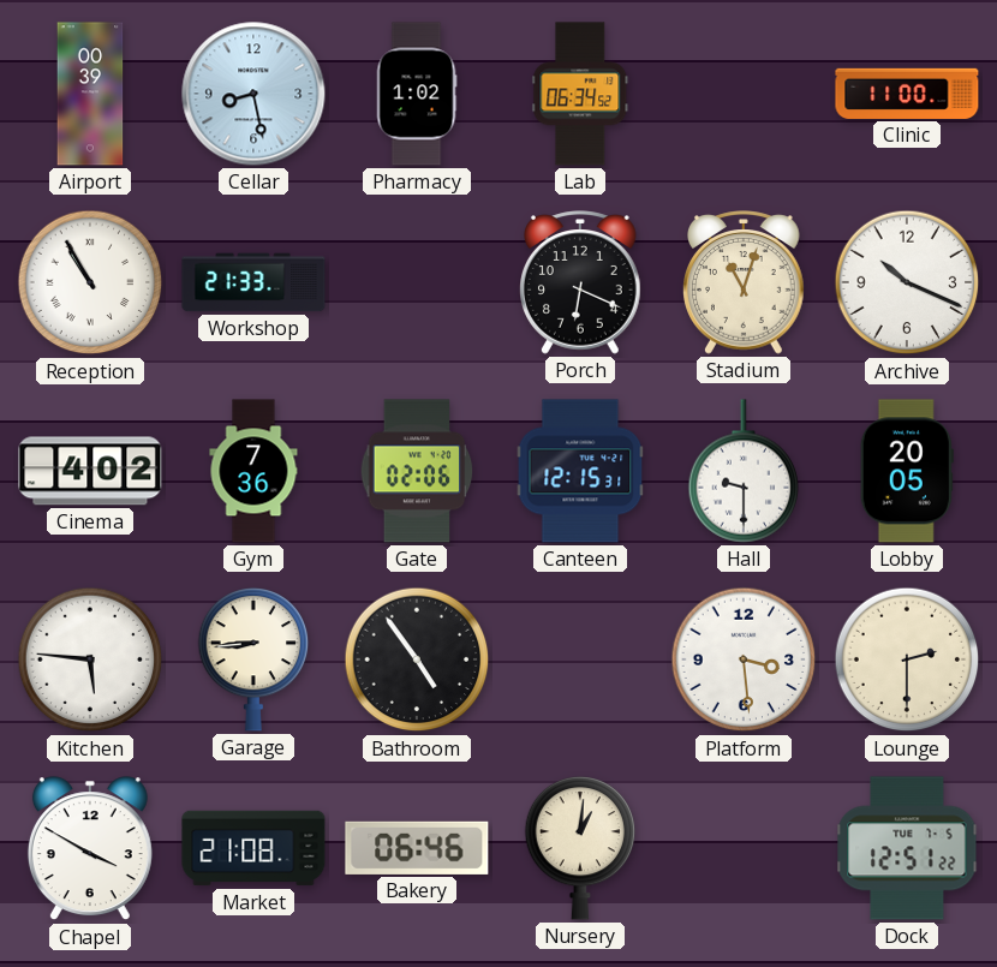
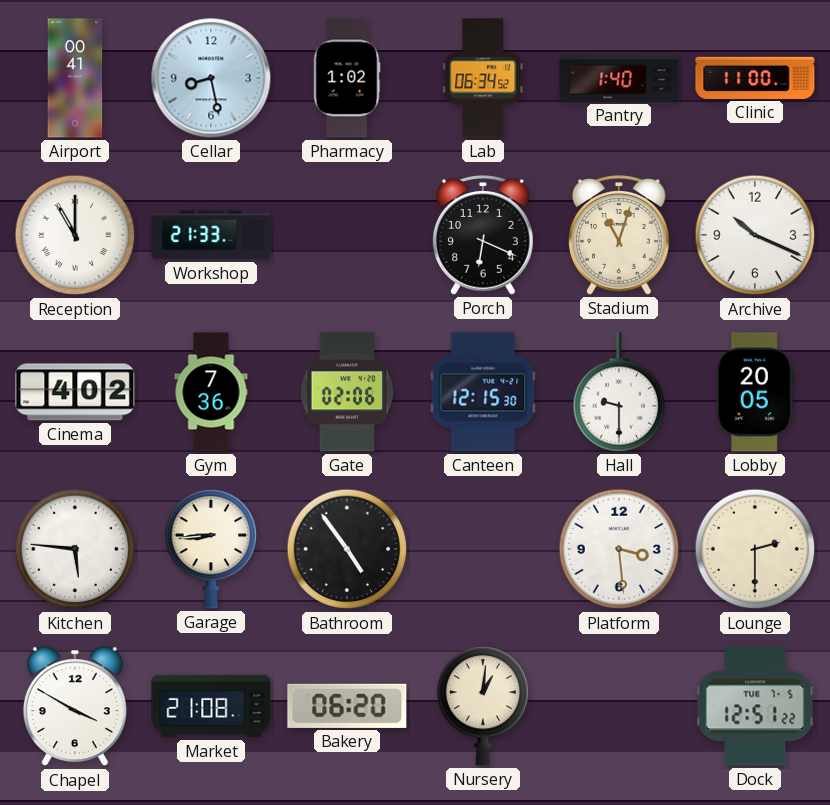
Airport: 00:39 -> 00:41
Pantry: none -> 1:40
Reception: 10:55 -> 11:00
Canteen: 12:15:31 -> 12:15:30
Bakery: 06:46 -> 06:20
